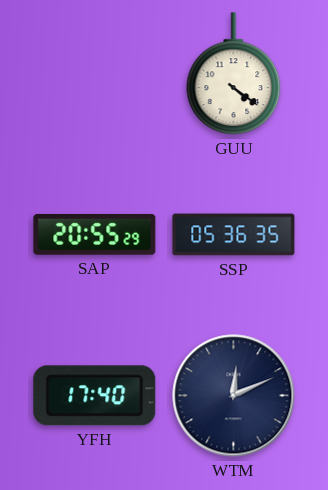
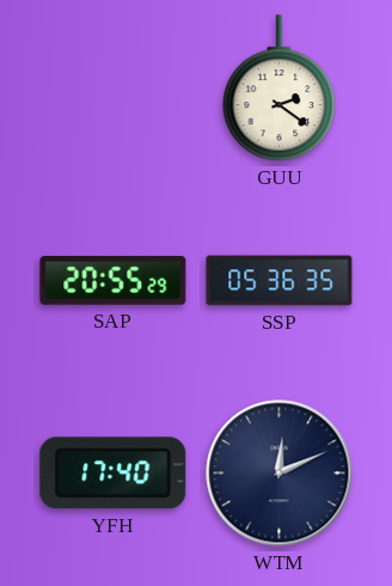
GUU: 4:21 -> 2:21
